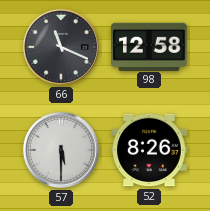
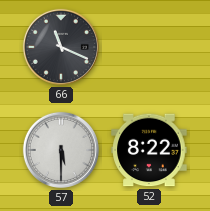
98: 12:58 -> none
52: 8:26 -> 8:22
